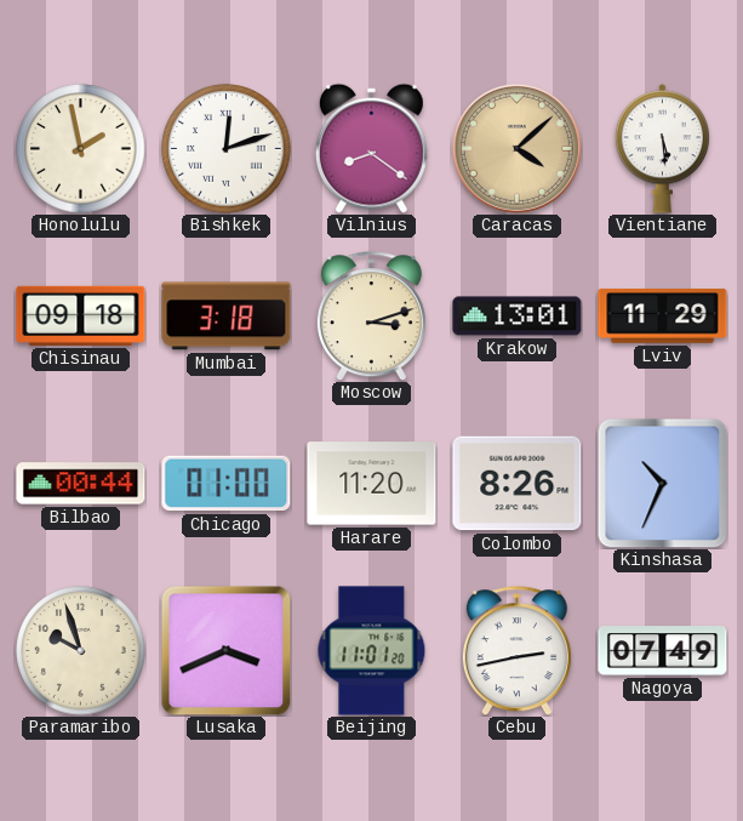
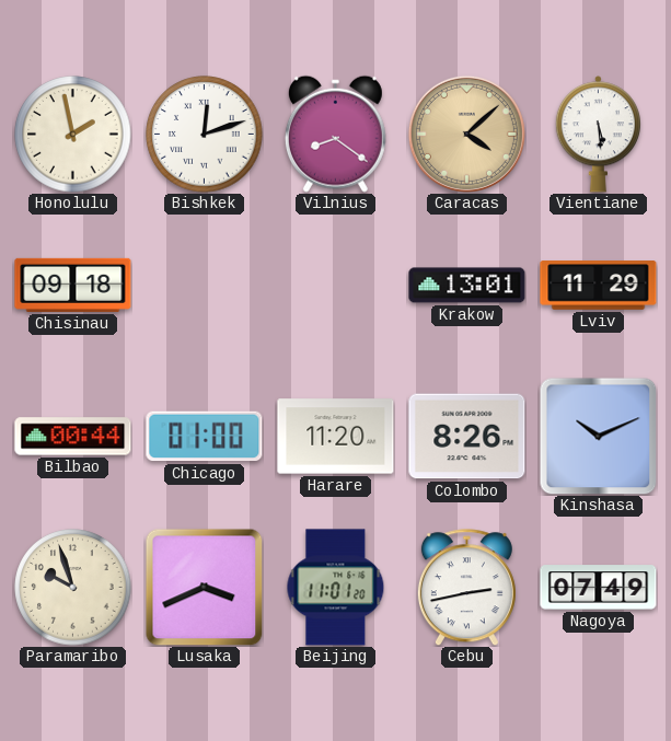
Mumbai: 3:18 -> none
Moscow: 3:12 -> none
Kinshasa: 10:34 -> 10:11
